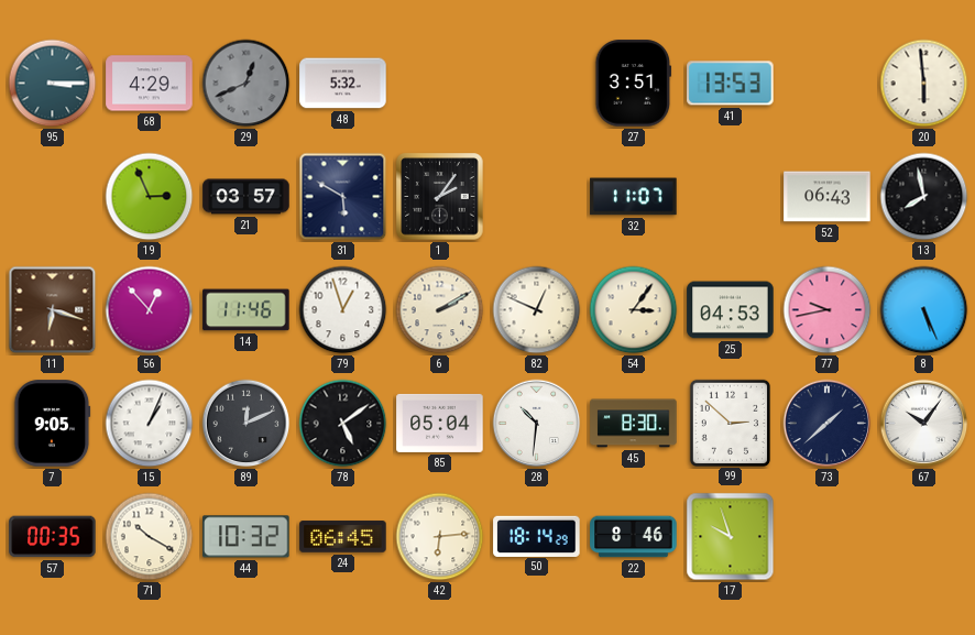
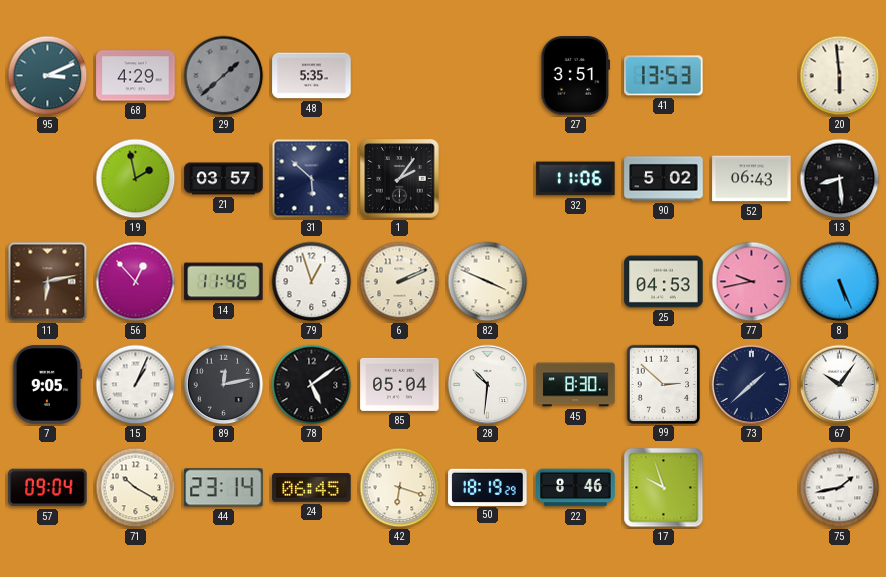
95: 3:15 -> 3:11
29: 12:41 -> 1:38
48: 5:32 -> 5:35
19: 2:56 -> 1:58
31: 5:50 -> 5:52
32: 11:07 -> 11:06
90: none -> 5:02
13: 7:58 -> 8:29
11: 6:18 -> 6:13
6: 2:10 -> 2:11
82: 12:49 -> 3:49
54: 3:06 -> none
89: 12:11 -> 12:13
57: 00:35 -> 09:04
44: 10:32 -> 23:14
42: 6:14 -> 6:18
50: 18:14 -> 18:19
75: none -> 1:43
